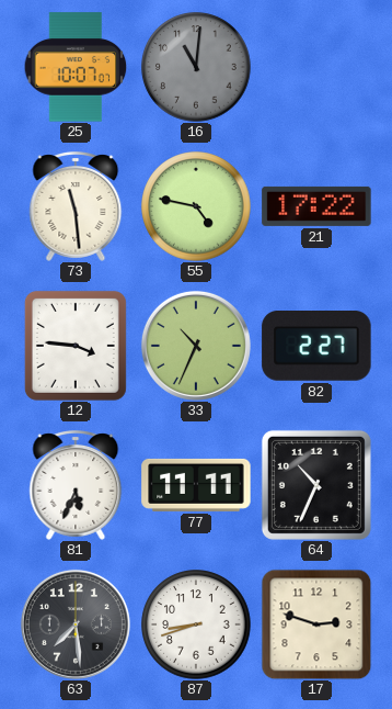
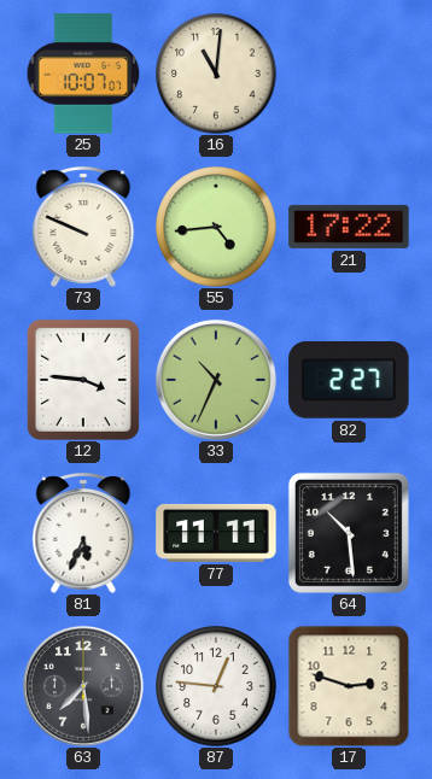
16 dial: grey -> cream
73: 11:29 -> 9:49
55: 4:47 -> 4:44
64: 10:34 -> 10:29
87: 8:42 -> 12:46
